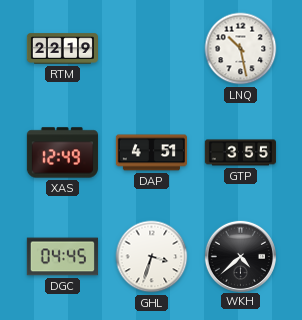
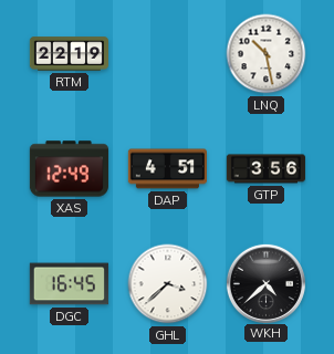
GTP: 3:55 -> 3:56
DGC: 04:45 -> 16:45
GHL: 3:33 -> 3:38
